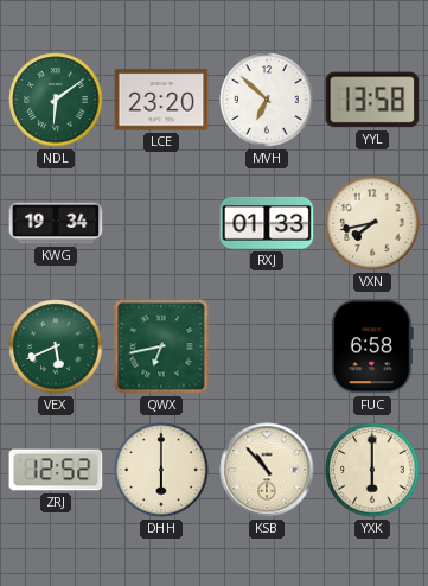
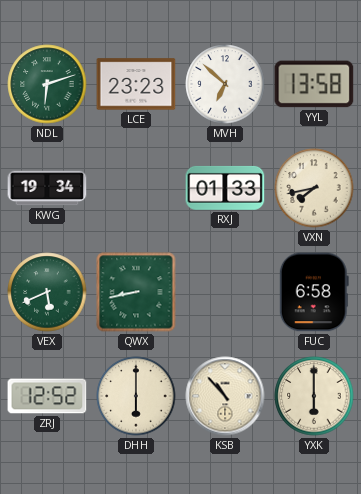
NDL: 6:09 -> 6:12
LCE: 23:20 -> 23:23
QWX: 6:43 -> 8:43
